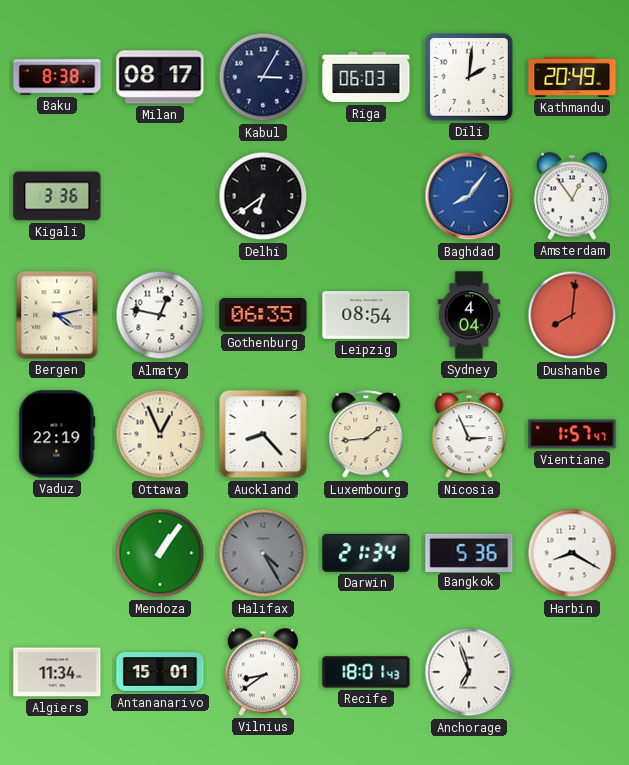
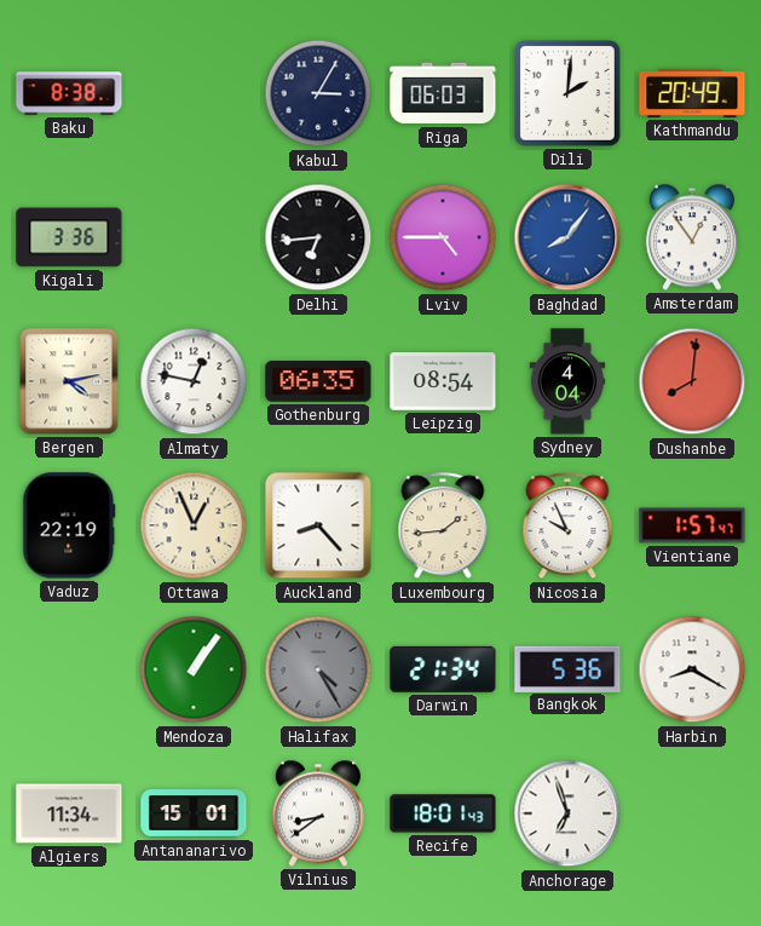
Milan: 08:17 -> none
Delhi: 6:39 -> 6:44
Lviv: none -> 4:45
Nicosia: 2:56 -> 9:56
